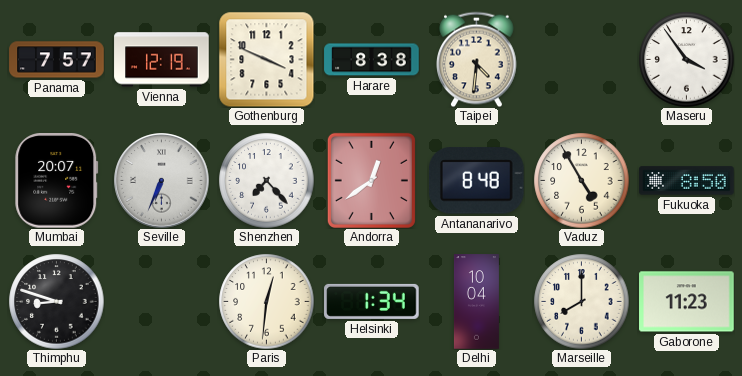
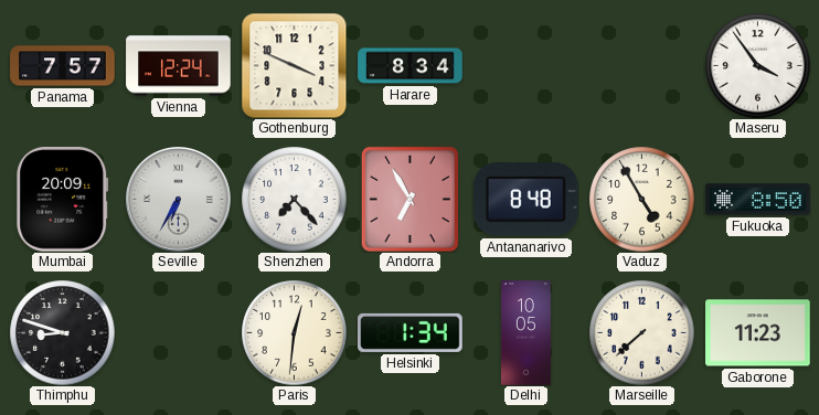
Vienna: 12:19 -> 12:24
Harare: 8:38 -> 8:34
Taipei: 4:31 -> none
Mumbai: 20:07 -> 20:09
Seville: 6:34 -> 6:35
Andorra: 12:39 -> 6:55
Delhi: 10:04 -> 10:05
Marseille: 8:00 -> 7:38
